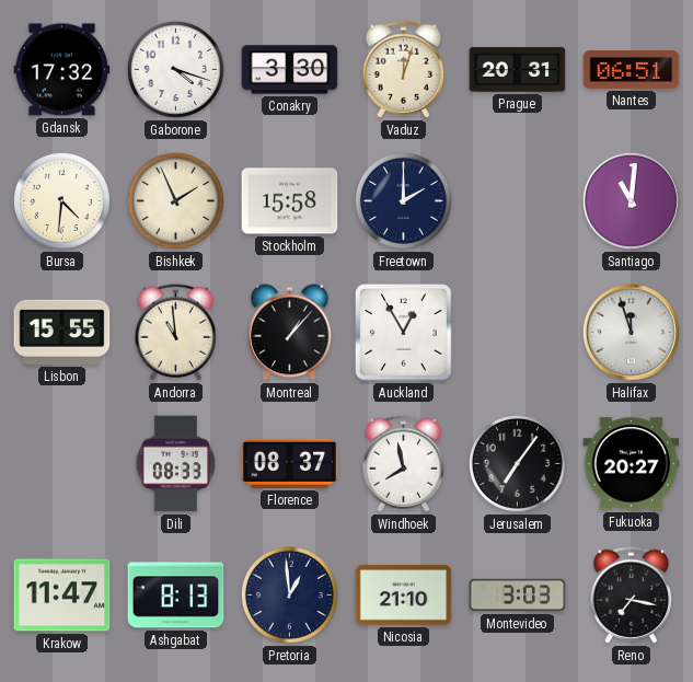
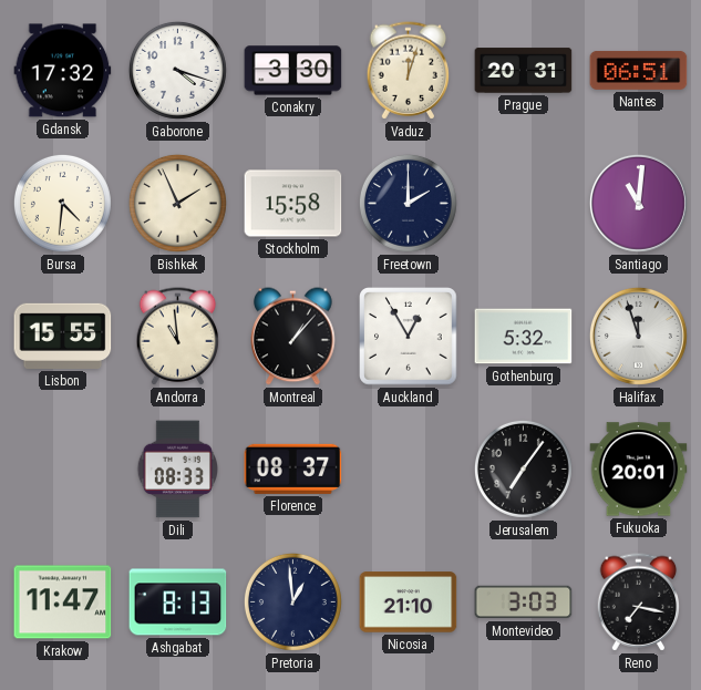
Gothenburg: none -> 5:32
Windhoek: 7:58 -> none
Fukuoka: 20:27 -> 20:01
